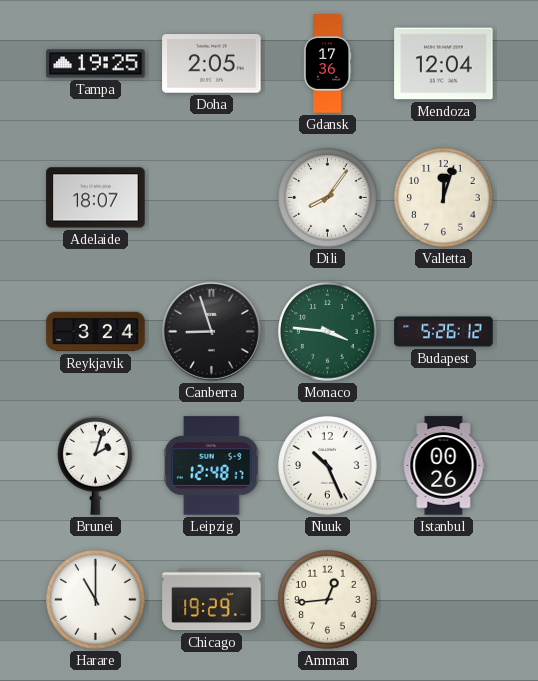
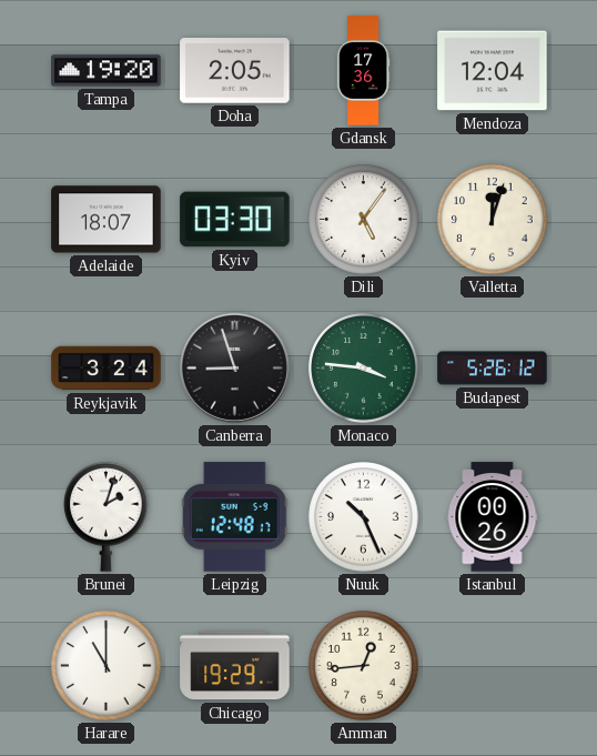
Tampa: 19:25 -> 19:20
Kyiv: none -> 03:30
Dili: 8:06 -> 5:06
